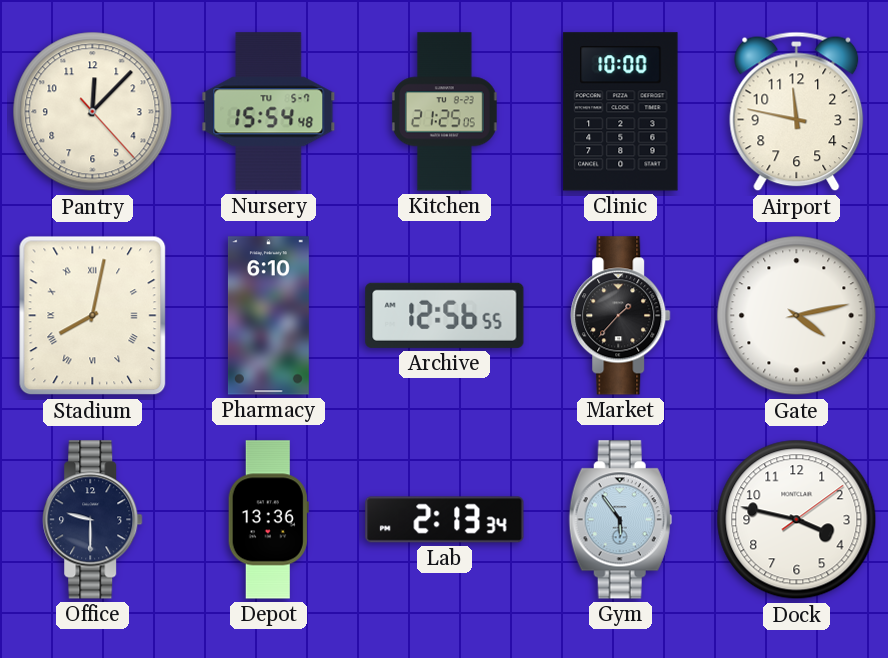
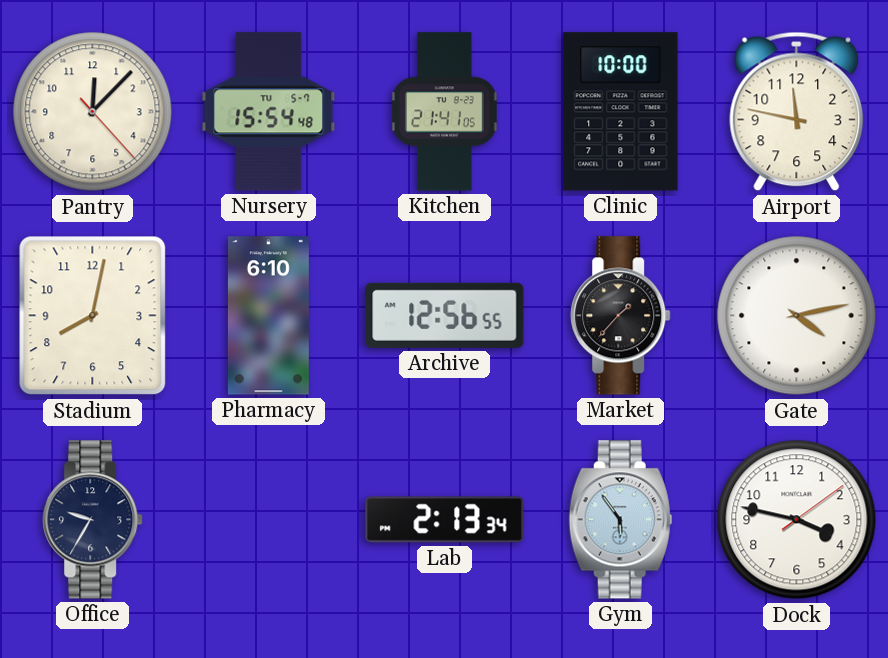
Kitchen: 21:25 -> 21:41
Stadium numerals: Roman -> Arabic
Office: 9:30 -> 9:35
Depot: 13:36 -> none
